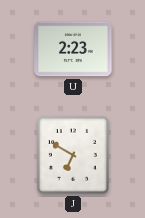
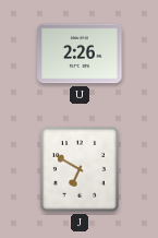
U: 2:23 -> 2:26
